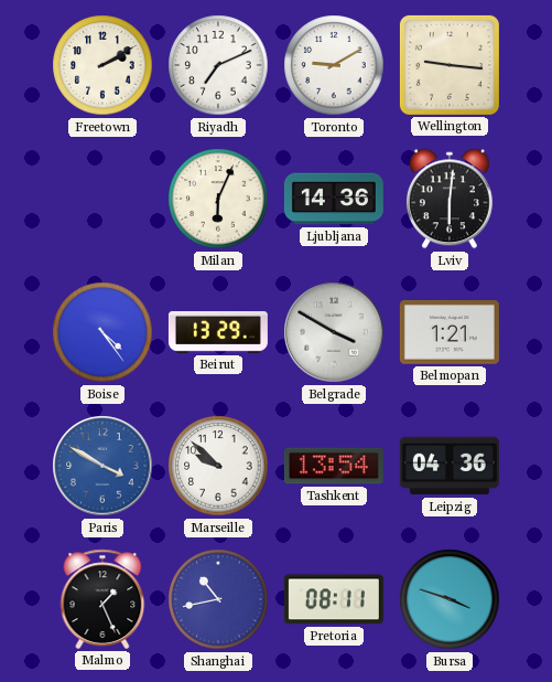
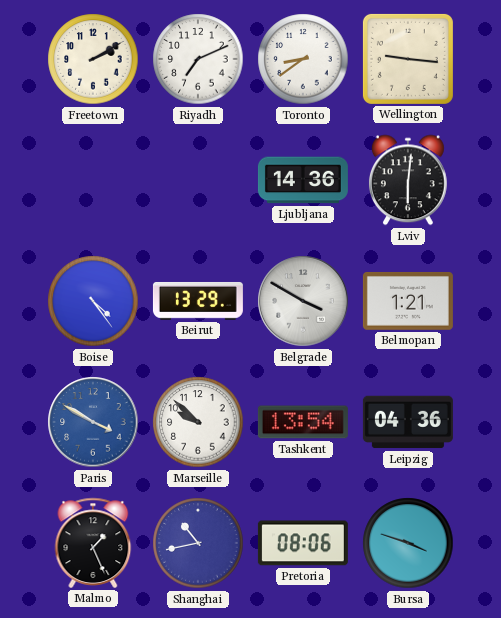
Toronto: 9:10 -> 8:39
Milan: 6:04 -> none
Pretoria: 08:11 -> 08:06
